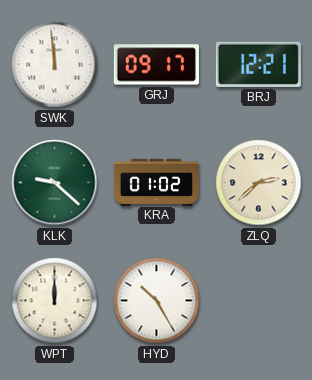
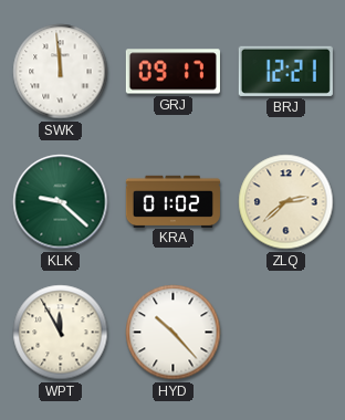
WPT: 12:00 -> 11:55
HYD: 10:25 -> 10:23
